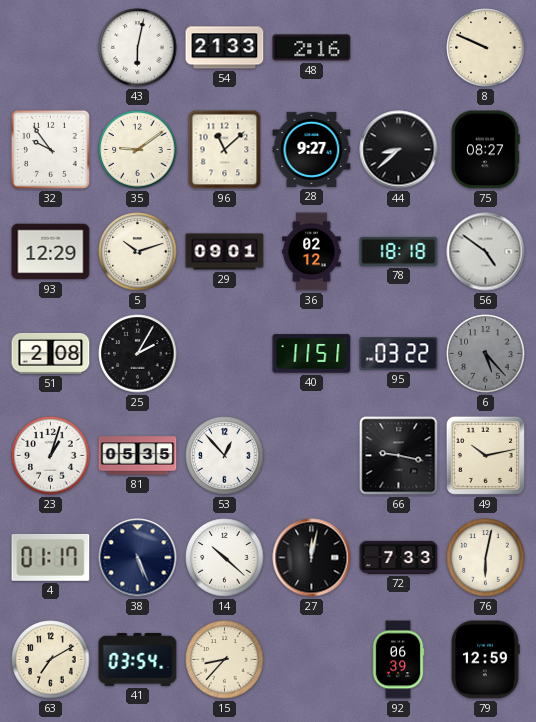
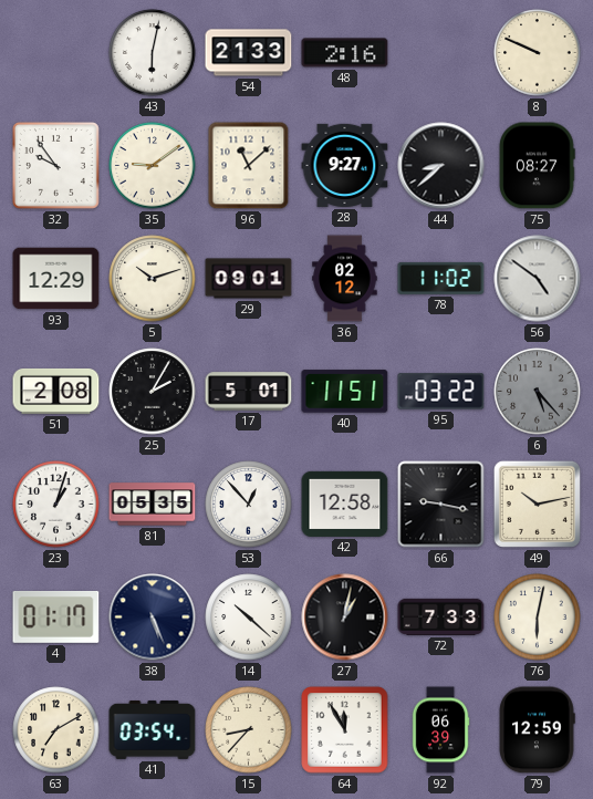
78: 18:18 -> 11:02
17: none -> 5:01
42: none -> 12:58
27: 12:02 -> 1:02
64: none -> 11:55
